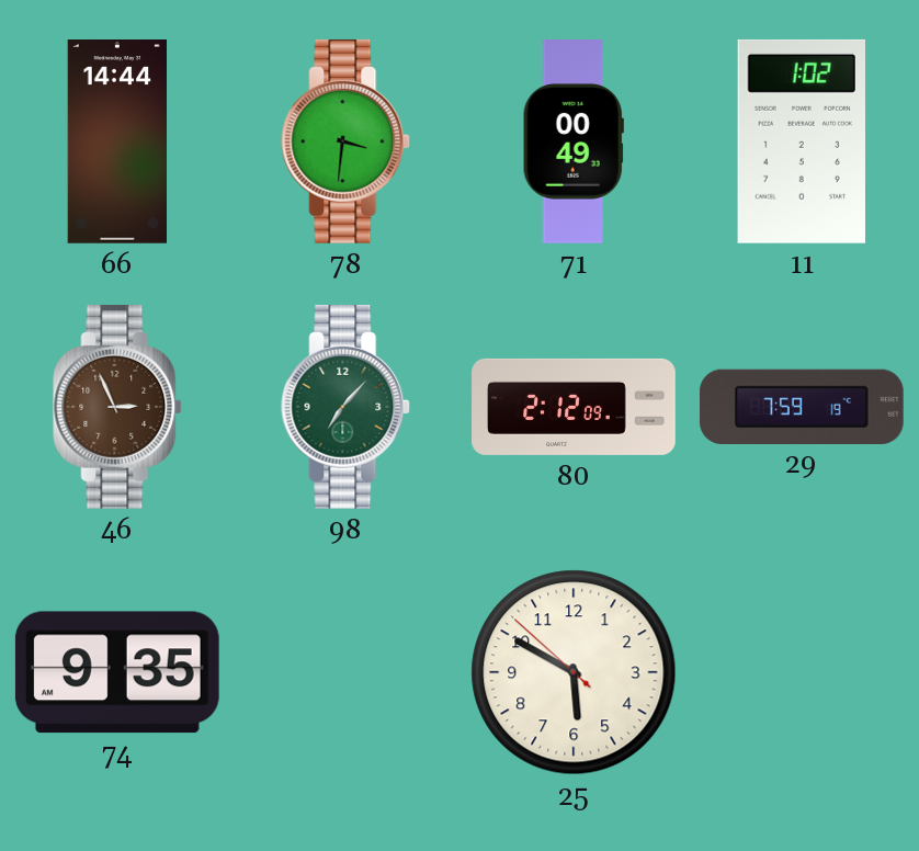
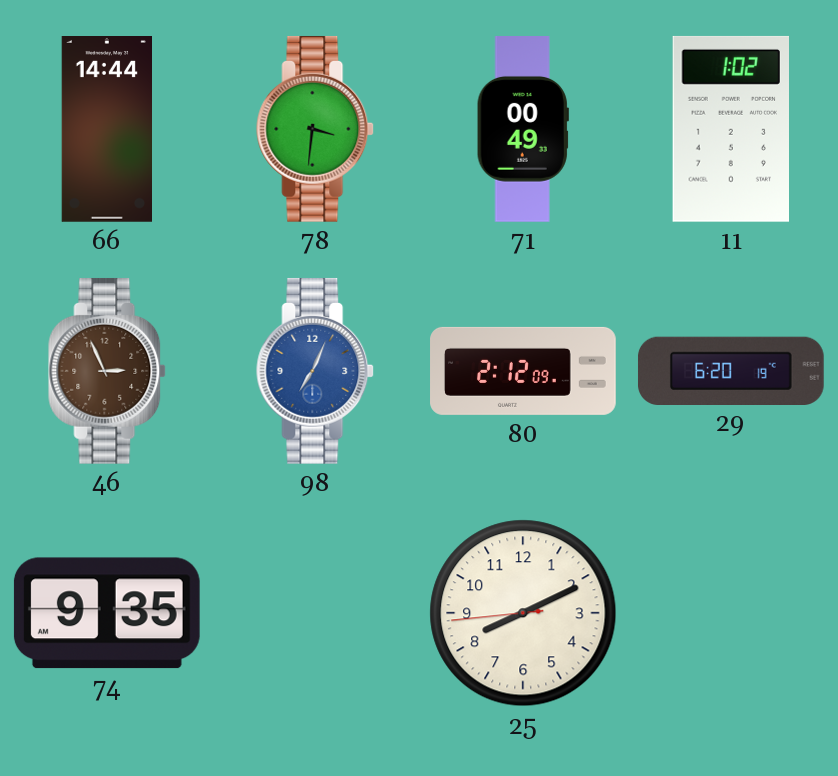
98: 7:07 -> 7:04
98 dial: green -> blue
29: 7:59 -> 6:20
25: 5:49 -> 8:10
